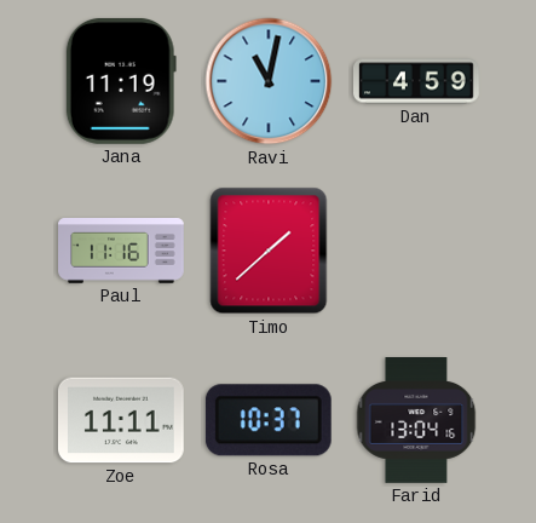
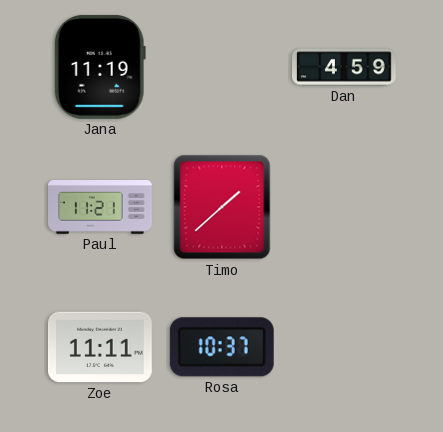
Ravi: 11:02 -> none
Paul: 11:16 -> 11:21
Farid: 13:04 -> none
